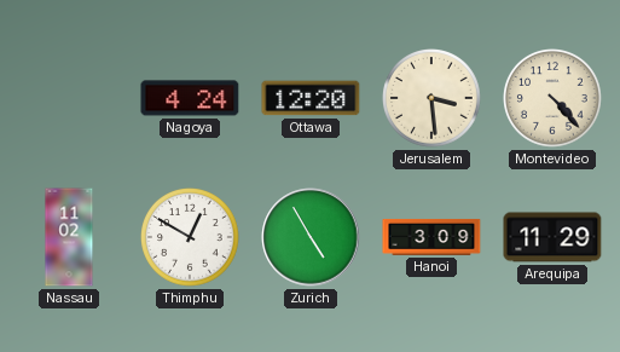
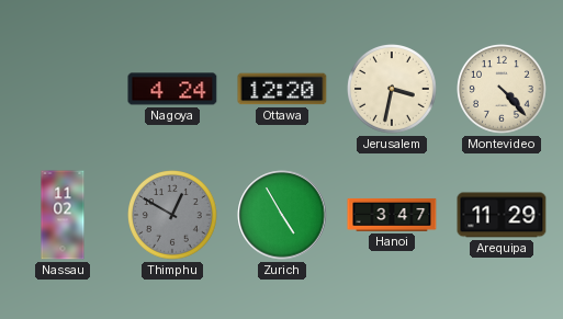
Jerusalem: 3:29 -> 3:32
Thimphu dial: white -> grey
Hanoi: 3:09 -> 3:47
